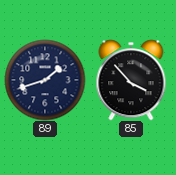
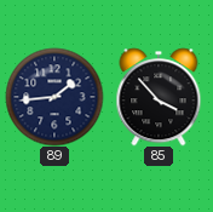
89: 1:42 -> 1:44
